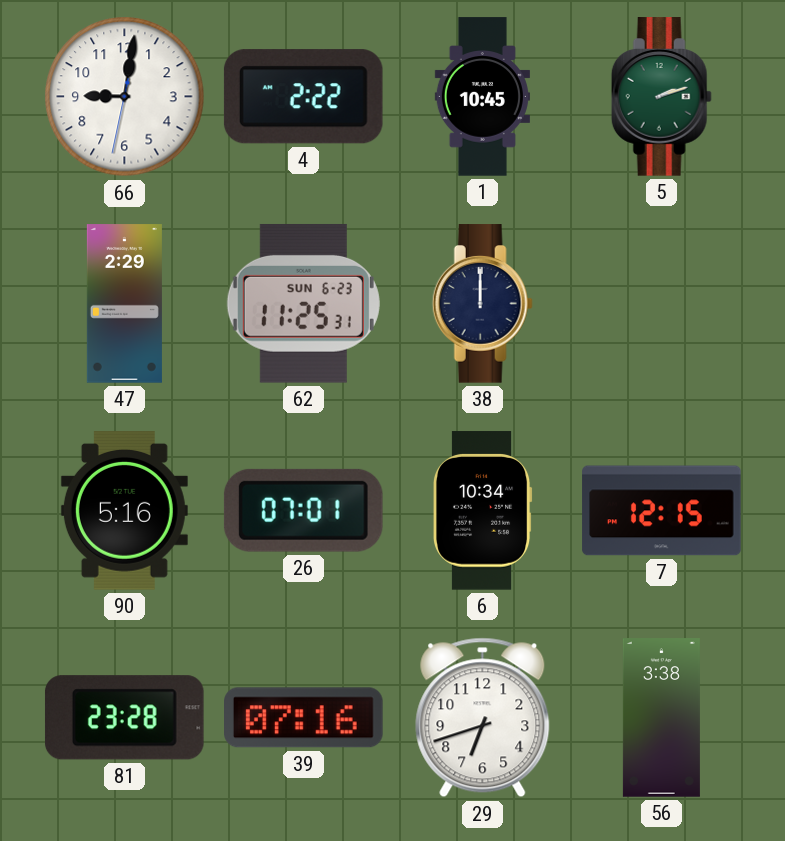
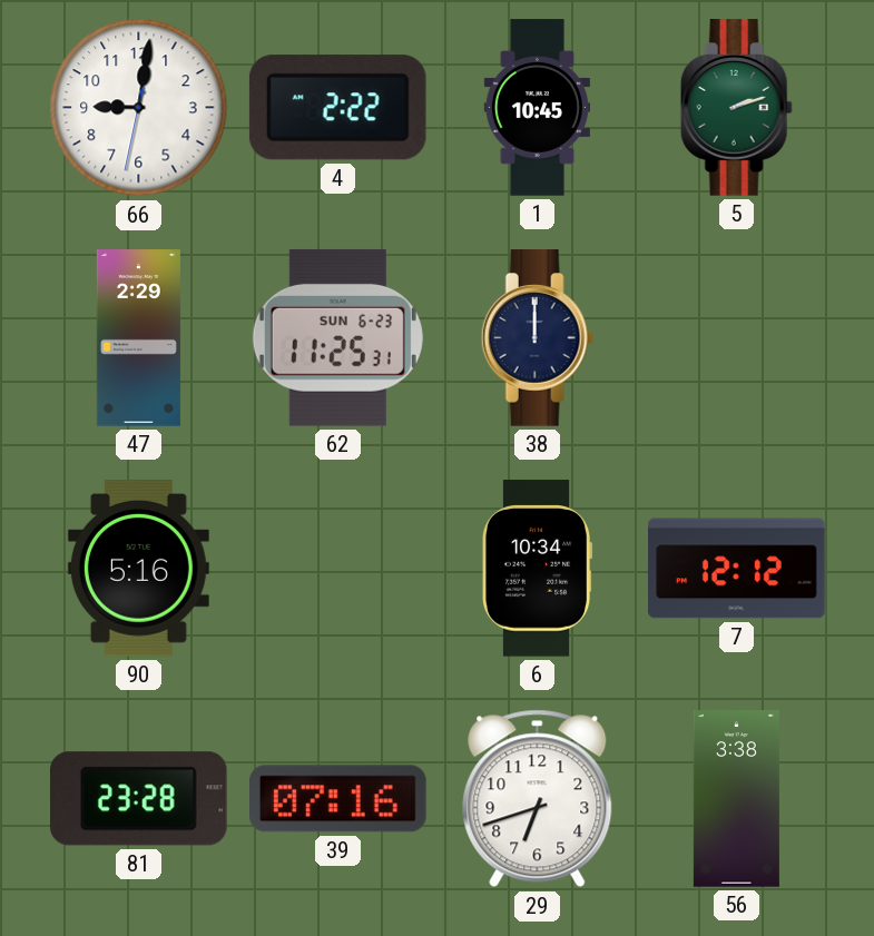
26: 07:01 -> none
7: 12:15 -> 12:12
